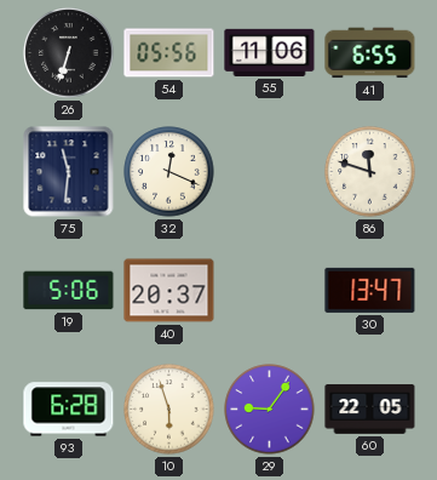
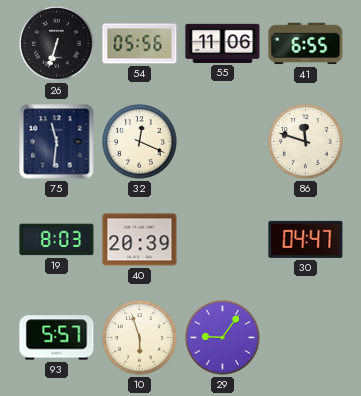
19: 5:06 -> 8:03
40: 20:37 -> 20:39
30: 13:47 -> 04:47
93: 6:28 -> 5:57
60: 22:05 -> none
